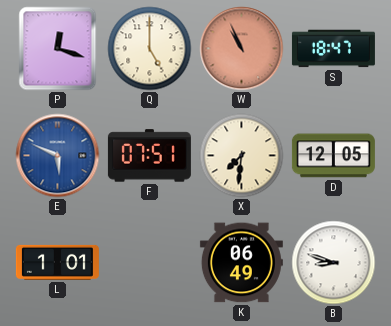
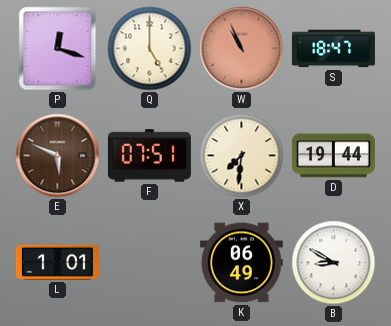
E dial: blue -> brown
D: 12:05 -> 19:44
B: 8:48 -> 8:50
